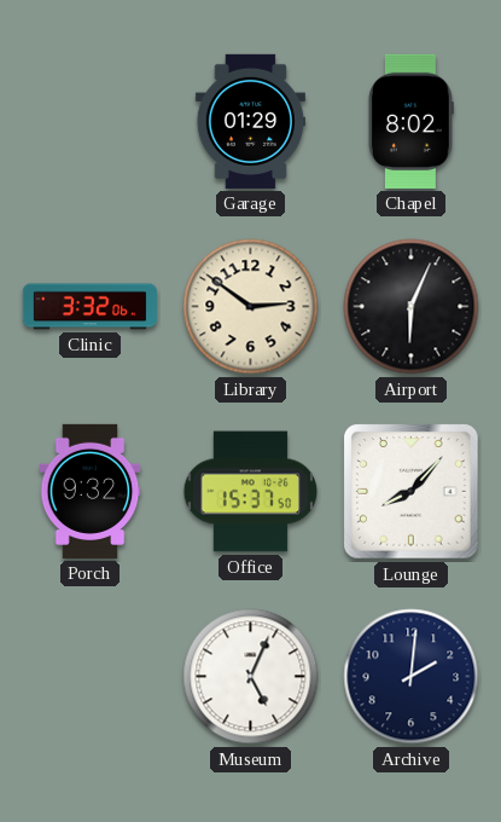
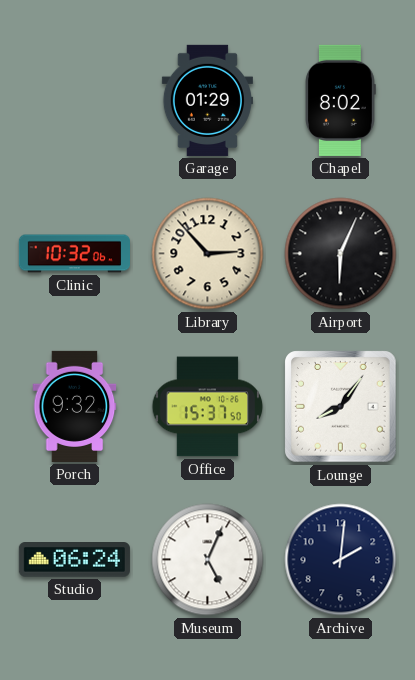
Clinic: 3:32 -> 10:32
Library: 2:51 -> 2:53
Lounge: 8:07 -> 8:06
Studio: none -> 06:24
